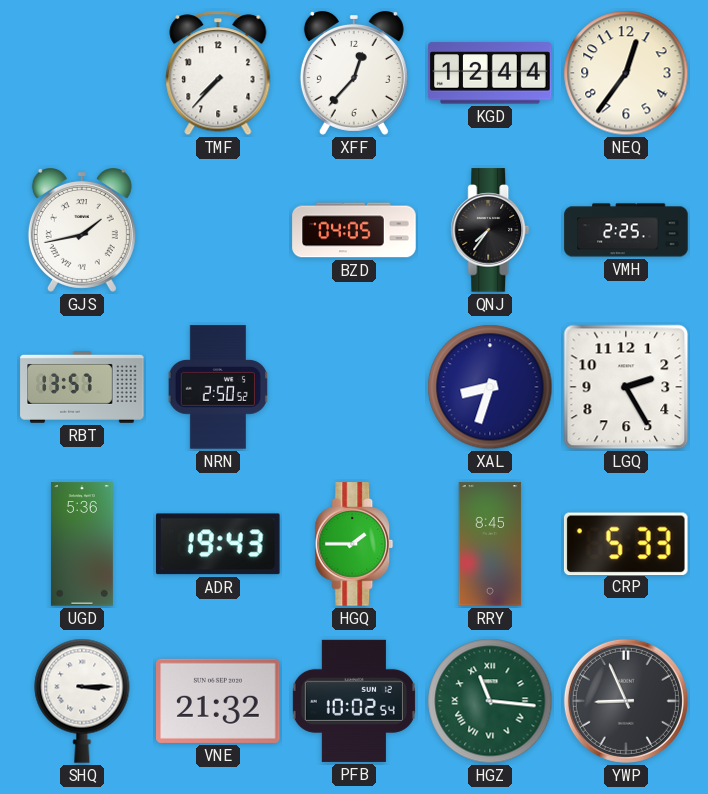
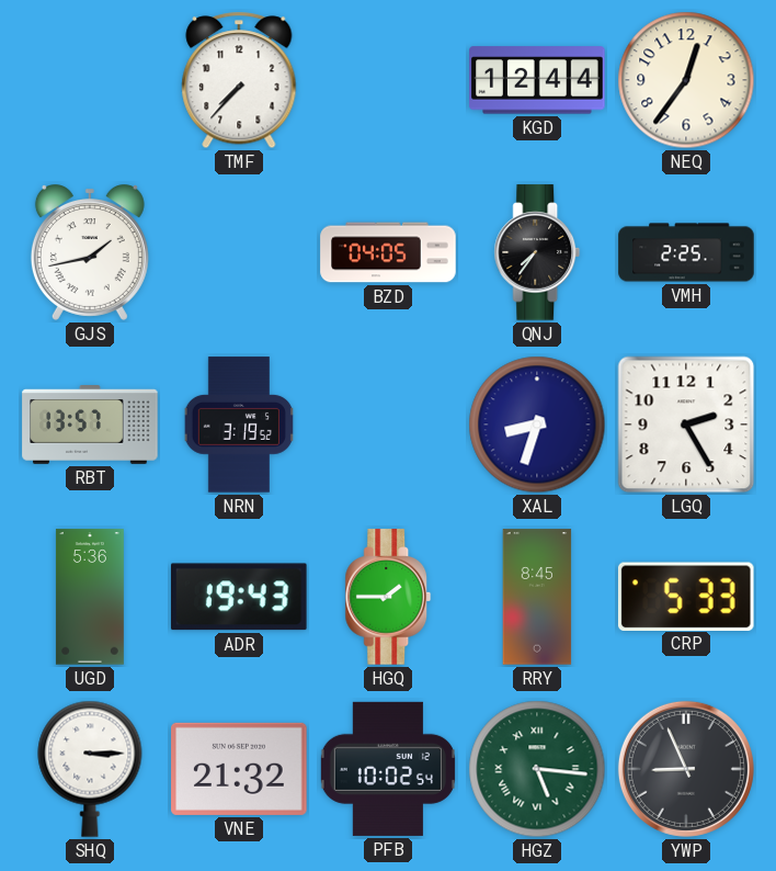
XFF: 12:37 -> none
NRN: 2:50 -> 3:19
HGZ: 11:16 -> 5:16
